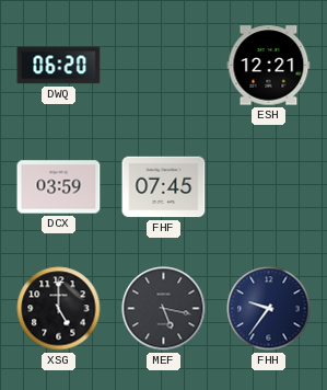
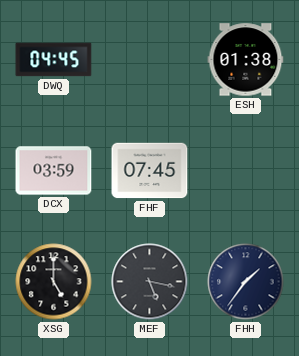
DWQ: 06:20 -> 04:45
ESH: 12:21 -> 01:38
FHH: 9:36 -> 1:36
